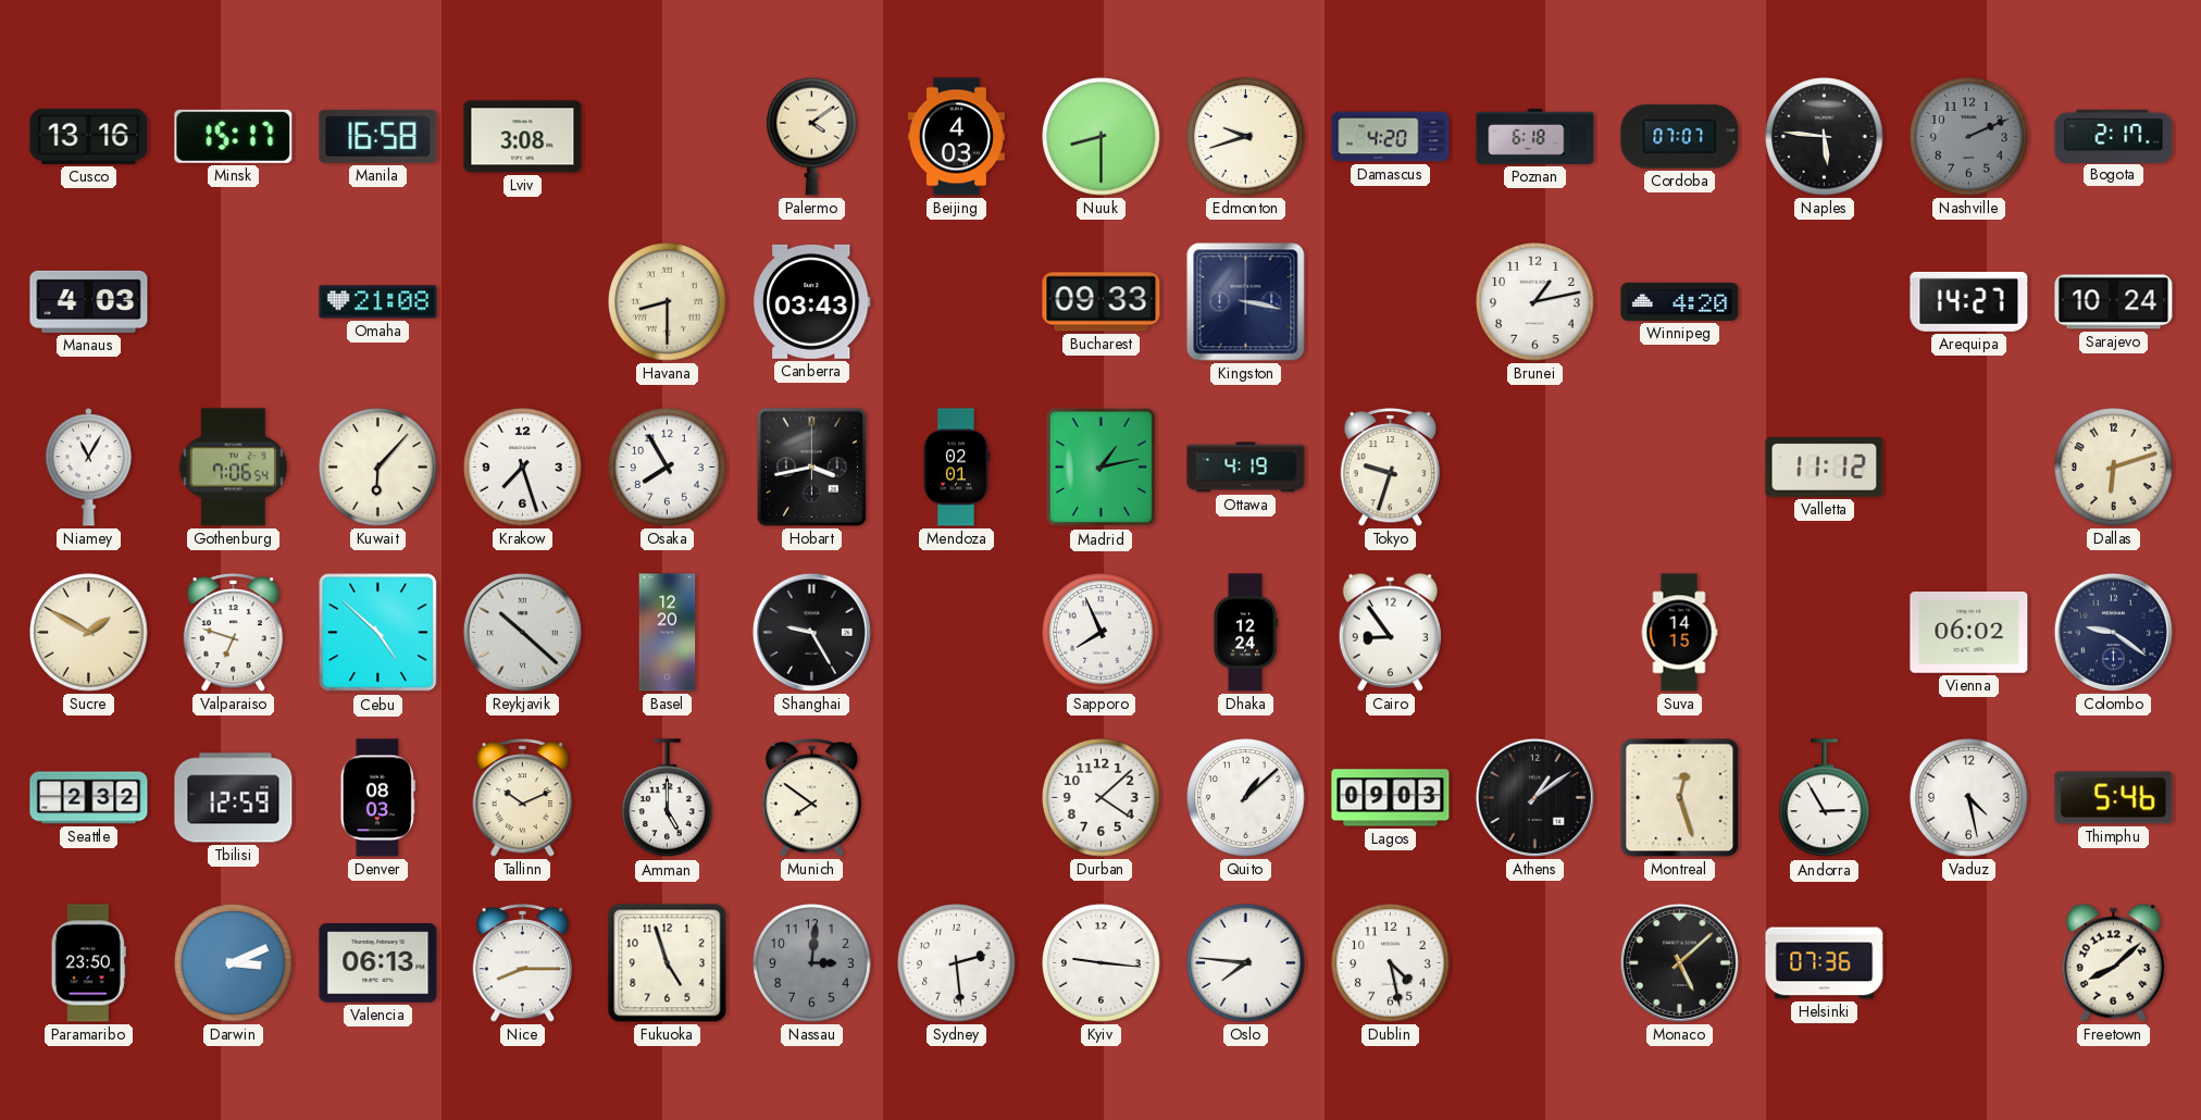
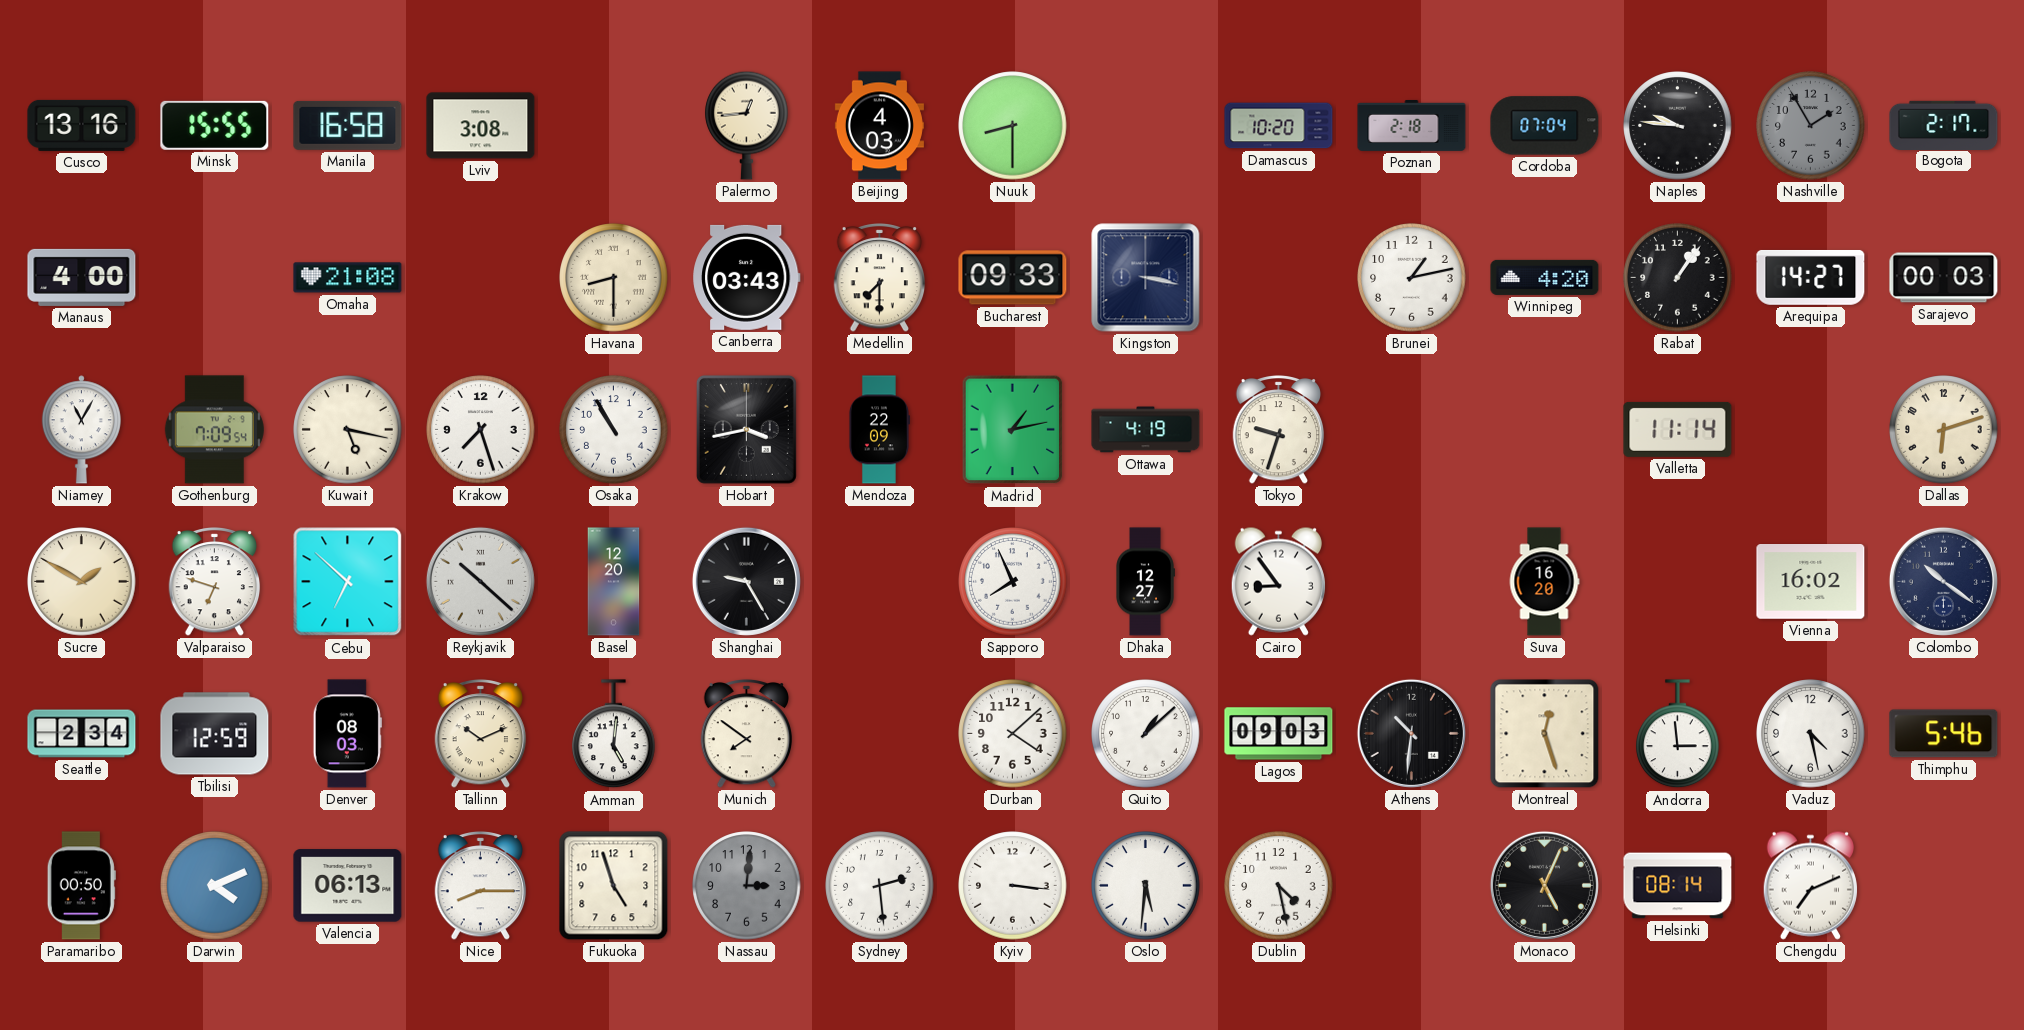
Minsk: 15:17 -> 15:55
Palermo: 4:09 -> 12:44
Edmonton: 9:42 -> none
Damascus: 4:20 -> 10:20
Poznan: 6:18 -> 2:18
Cordoba: 07:07 -> 07:04
Naples: 5:46 -> 9:46
Nashville: 2:11 -> 1:55
Manaus: 4:03 -> 4:00
Medellin: none -> 7:30
Rabat: none -> 1:06
Sarajevo: 10:24 -> 00:03
Gothenburg: 7:06 -> 7:09
Kuwait: 6:07 -> 5:17
Osaka: 7:55 -> 10:55
Mendoza: 02:01 -> 22:09
Valletta: 11:12 -> 11:14
Cebu: 4:52 -> 6:52
Dhaka: 12:24 -> 12:27
Suva: 14:15 -> 16:20
Vienna: 06:02 -> 16:02
Colombo: 9:21 -> 10:21
Seattle: 2:32 -> 2:34
Amman: 5:00 -> 5:01
Athens: 1:09 -> 10:31
Andorra: 2:55 -> 2:59
Paramaribo: 23:50 -> 00:50
Darwin: 3:11 -> 4:11
Kyiv: 9:16 -> 3:16
Oslo: 7:46 -> 5:31
Monaco: 5:08 -> 5:04
Helsinki: 07:36 -> 08:14
Chengdu: none -> 7:11
Freetown: 8:08 -> none
